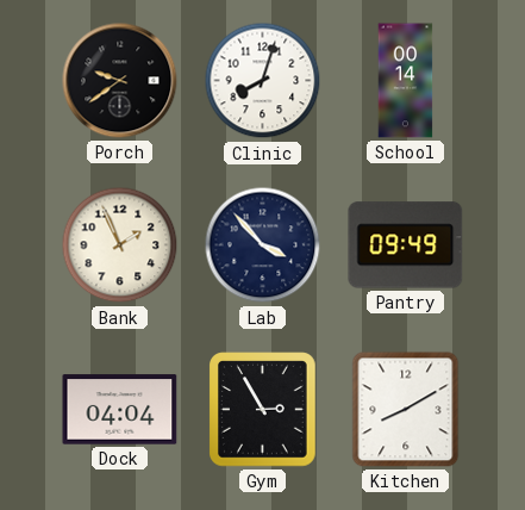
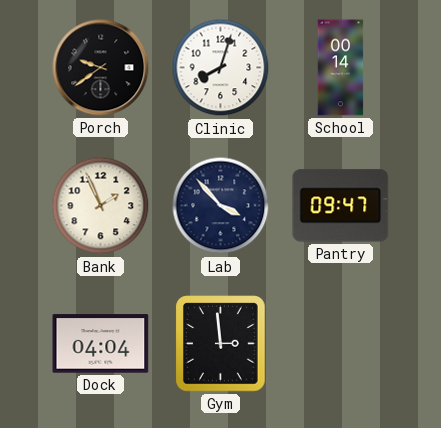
Pantry: 09:49 -> 09:47
Gym: 2:55 -> 2:59
Kitchen: 8:10 -> none
